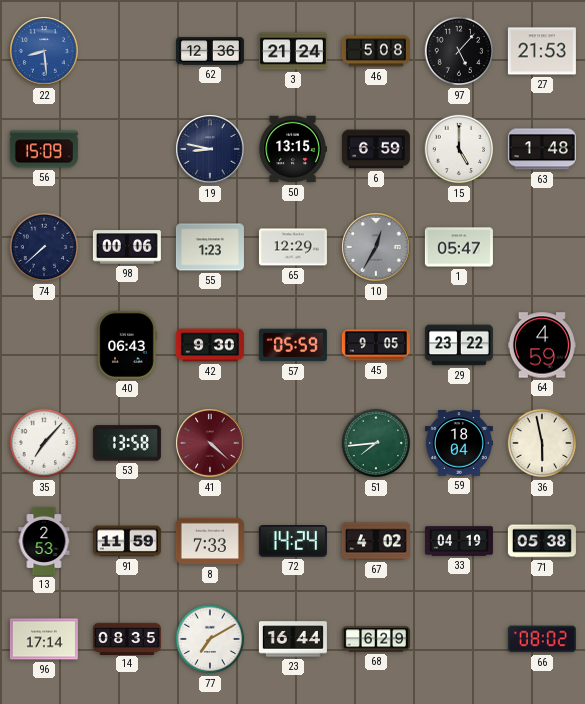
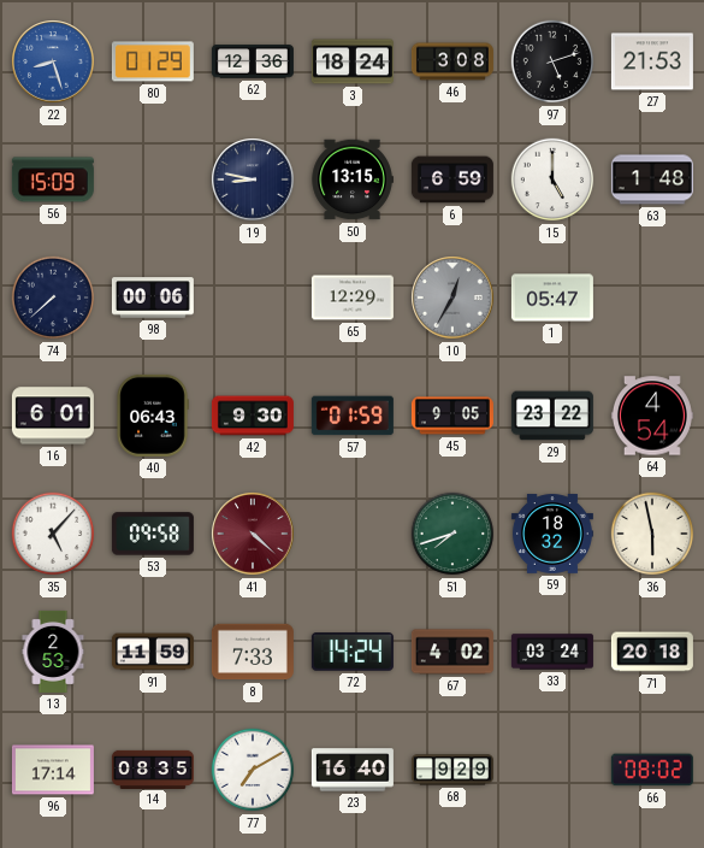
22: 8:29 -> 8:27
80: none -> 01:29
3: 21:24 -> 18:24
46: 5:08 -> 3:08
97: 5:07 -> 5:12
55: 1:23 -> none
16: none -> 6:01
57: 05:59 -> 01:59
64: 4:59 -> 4:54
35: 7:07 -> 5:07
53: 13:58 -> 09:58
51: 7:44 -> 7:42
59: 18:04 -> 18:32
33: 04:19 -> 03:24
71: 05:38 -> 20:18
23: 16:44 -> 16:40
68: 6:29 -> 9:29
